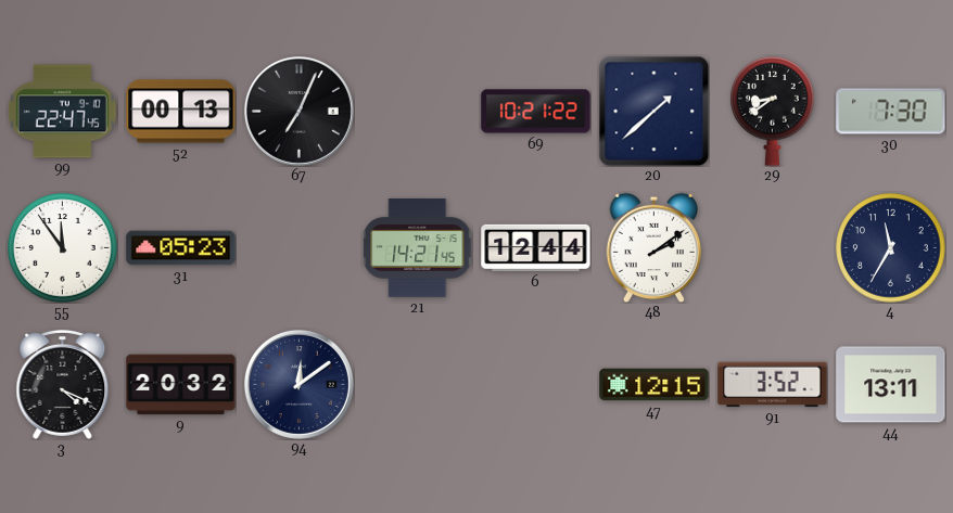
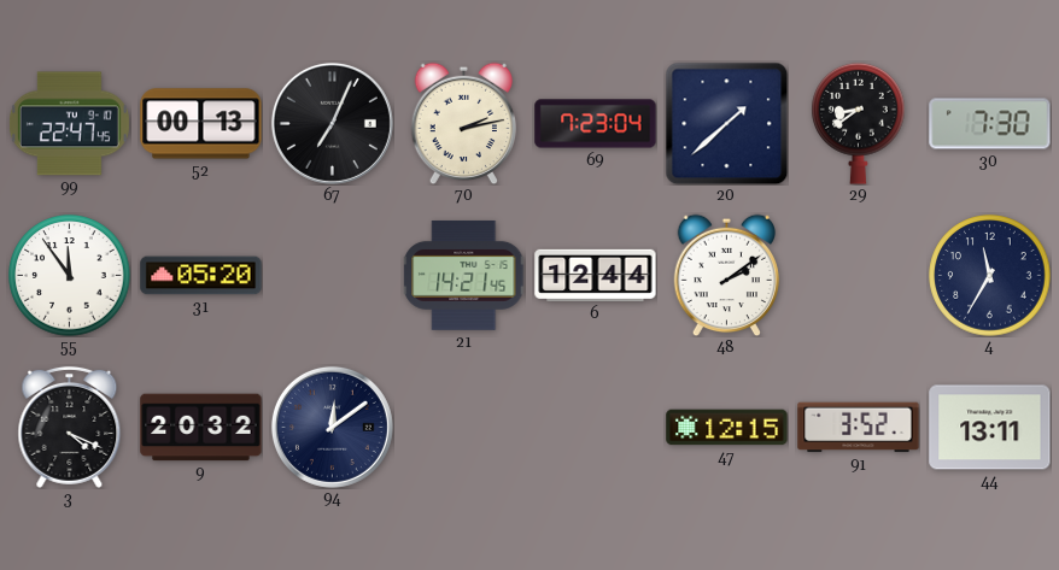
70: none -> 2:13
69: 10:21 -> 7:23
31: 05:23 -> 05:20
